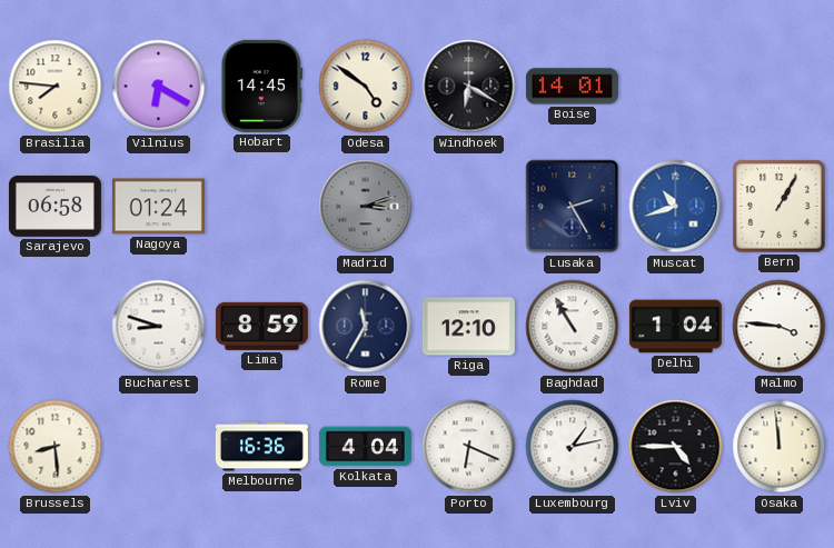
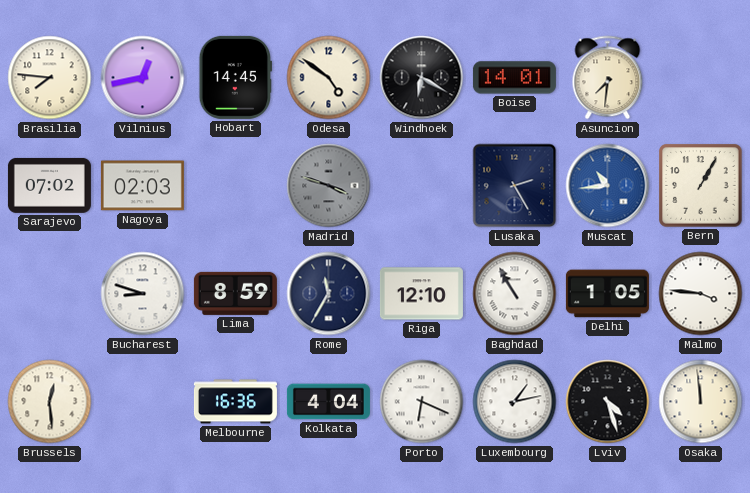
Vilnius: 6:20 -> 12:43
Asuncion: none -> 7:31
Sarajevo: 06:58 -> 07:02
Nagoya: 01:24 -> 02:03
Madrid: 3:12 -> 3:48
Muscat: 10:42 -> 10:44
Delhi: 1:04 -> 1:05
Brussels: 8:29 -> 12:29
Lviv: 4:45 -> 4:27
